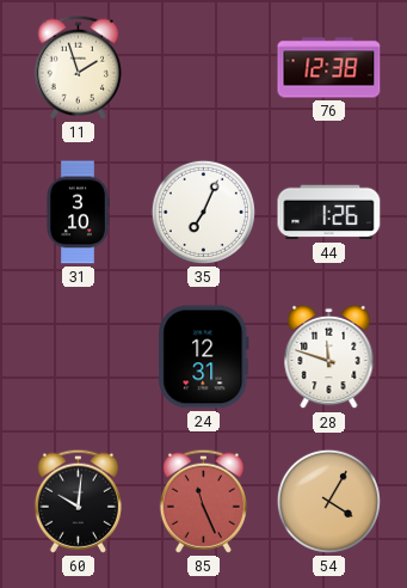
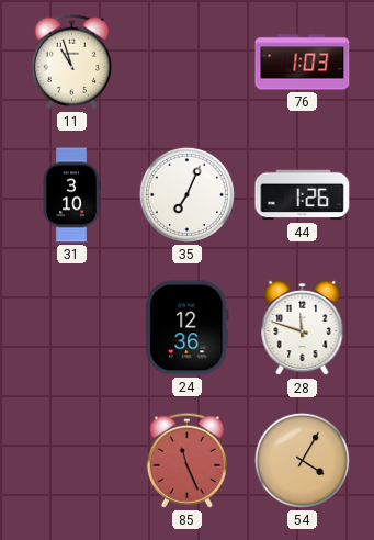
11: 1:57 -> 10:57
76: 12:38 -> 1:03
24: 12:31 -> 12:36
60: 10:01 -> none
